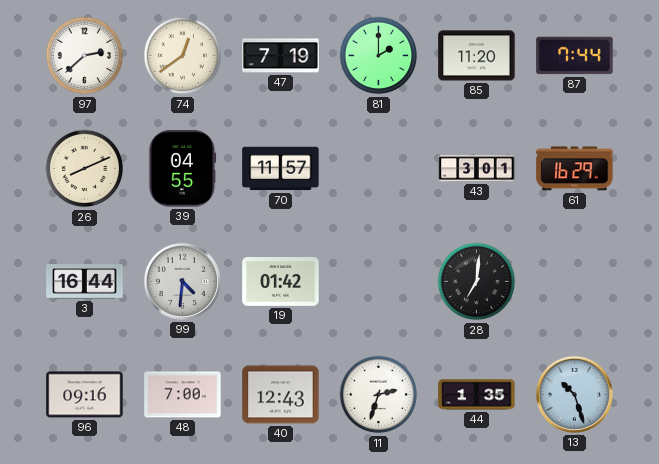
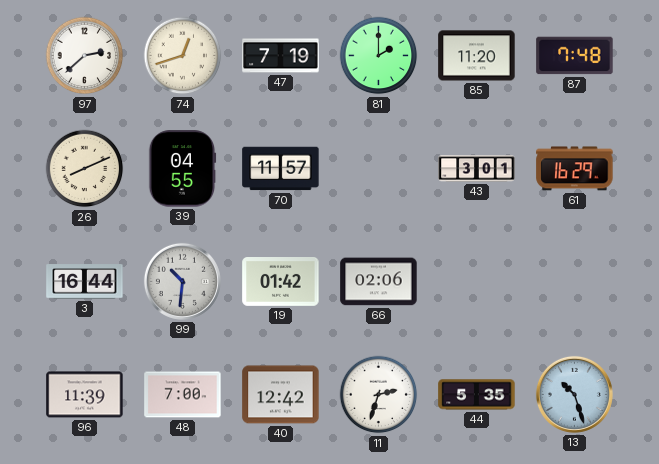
74: 12:39 -> 12:42
87: 7:44 -> 7:48
99: 4:31 -> 10:31
66: none -> 02:06
28: 7:01 -> none
96: 09:16 -> 11:39
40: 12:43 -> 12:42
44: 1:35 -> 5:35
